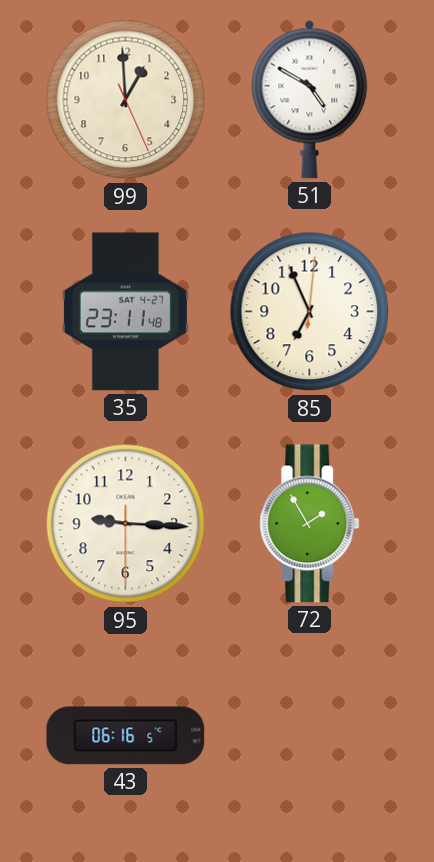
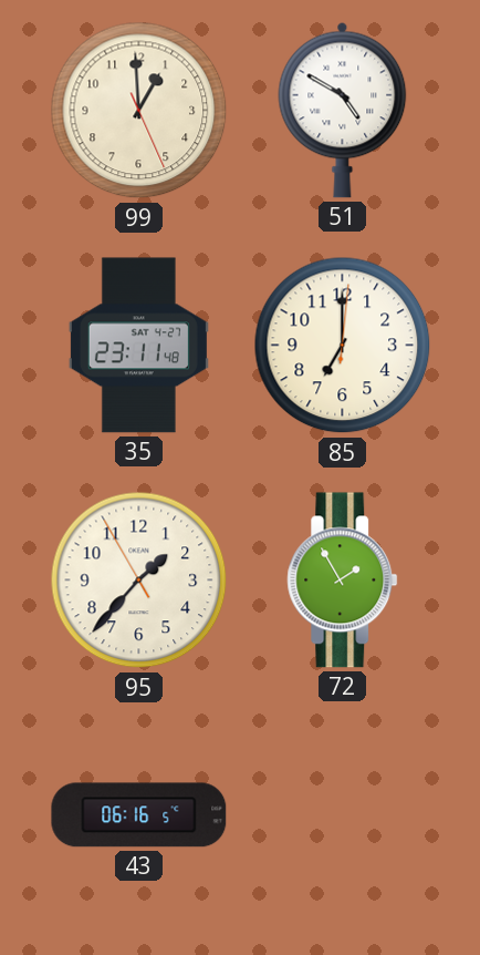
85: 6:56 -> 7:00
95: 9:15 -> 1:36
